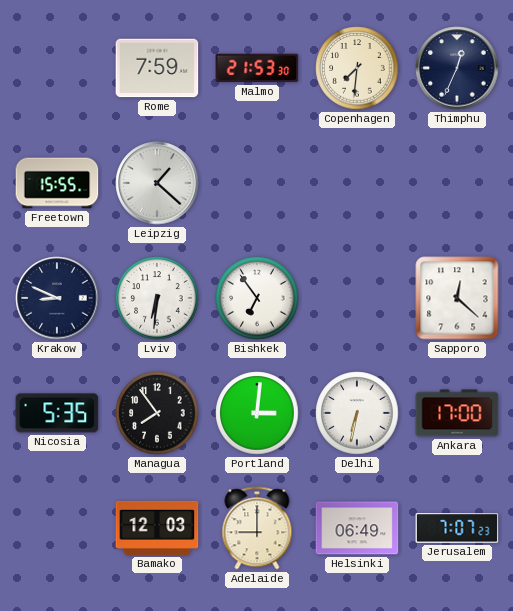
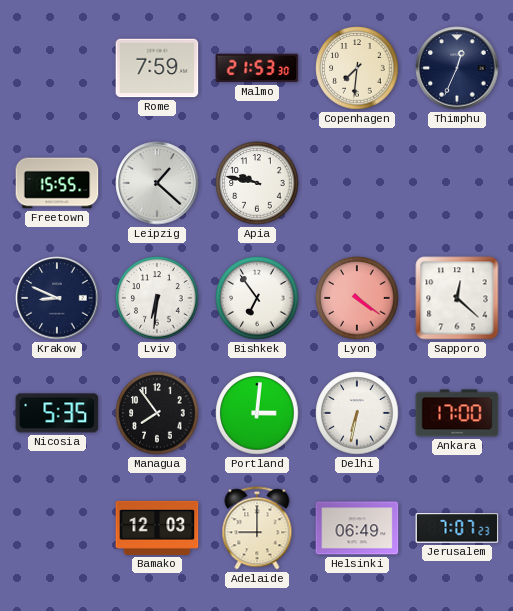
Apia: none -> 9:47
Lyon: none -> 4:21
